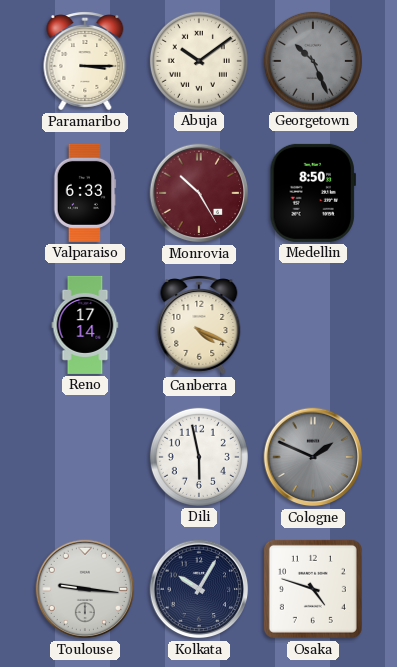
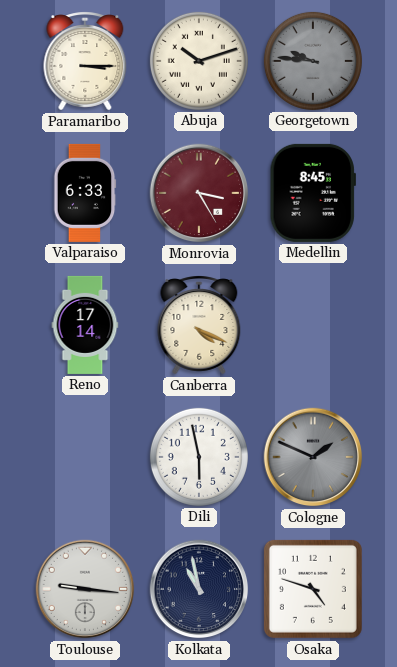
Abuja: 10:09 -> 10:12
Georgetown: 10:26 -> 9:46
Monrovia: 10:25 -> 3:25
Medellin: 8:50 -> 8:45
Kolkata: 10:05 -> 10:58
